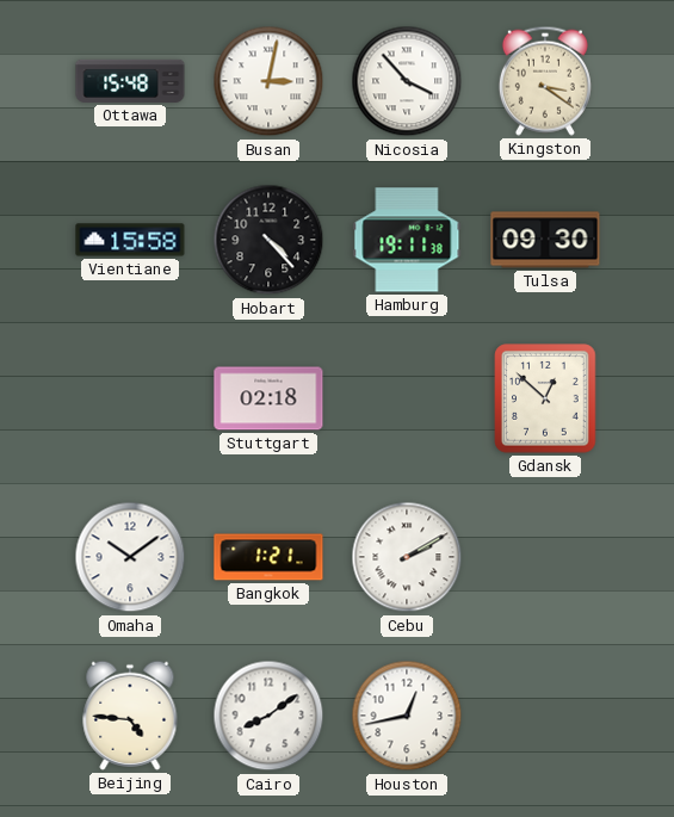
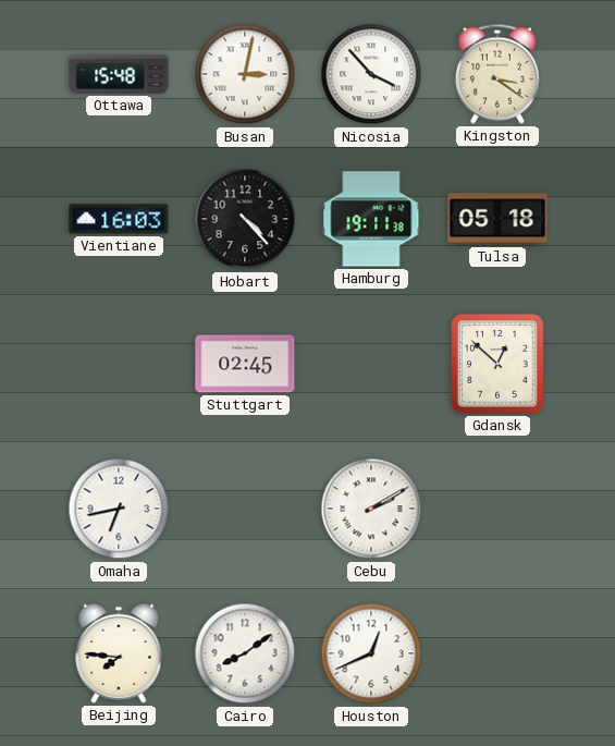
Vientiane: 15:58 -> 16:03
Tulsa: 09:30 -> 05:18
Stuttgart: 02:18 -> 02:45
Omaha: 10:09 -> 6:43
Bangkok: 1:21 -> none
Beijing: 4:46 -> 7:46
Houston: 12:43 -> 12:41
